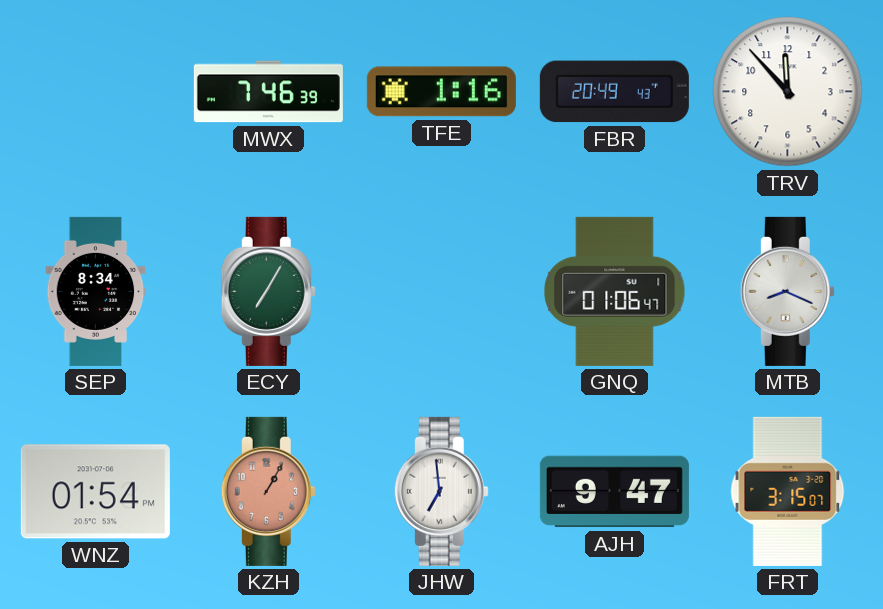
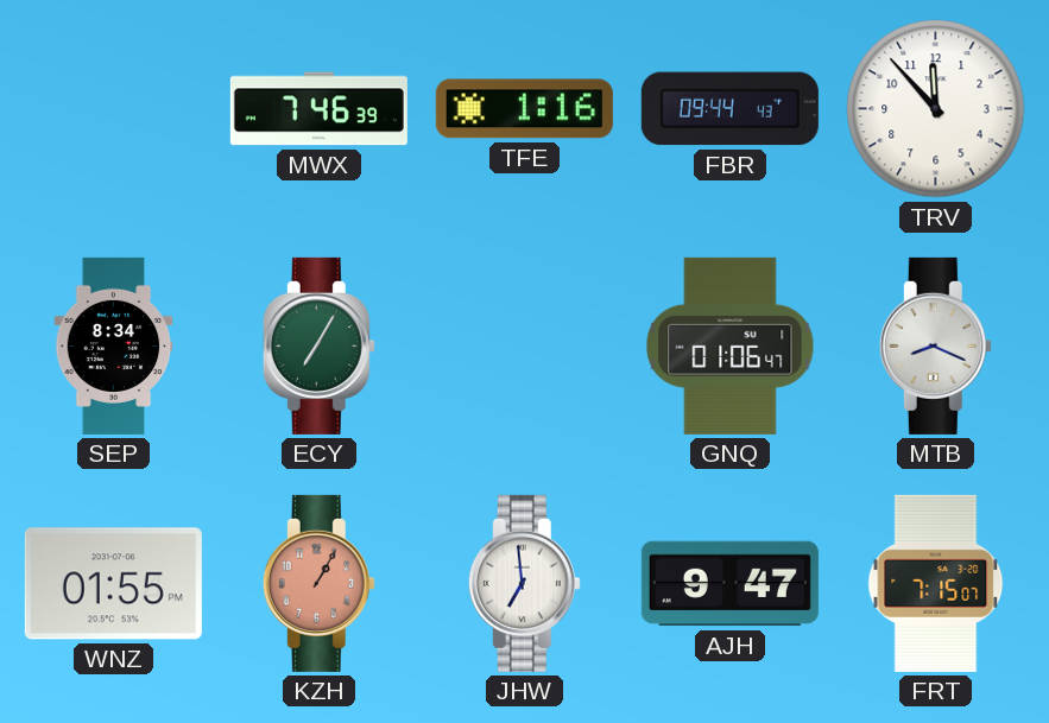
FBR: 20:49 -> 09:44
WNZ: 01:54 -> 01:55
FRT: 3:15 -> 7:15
